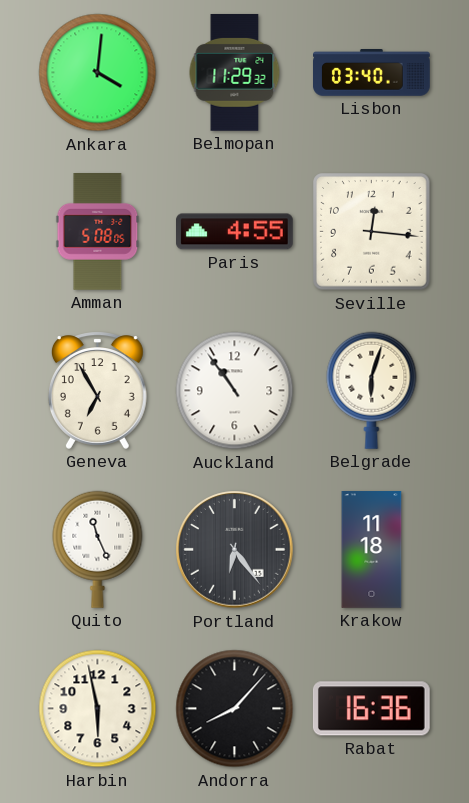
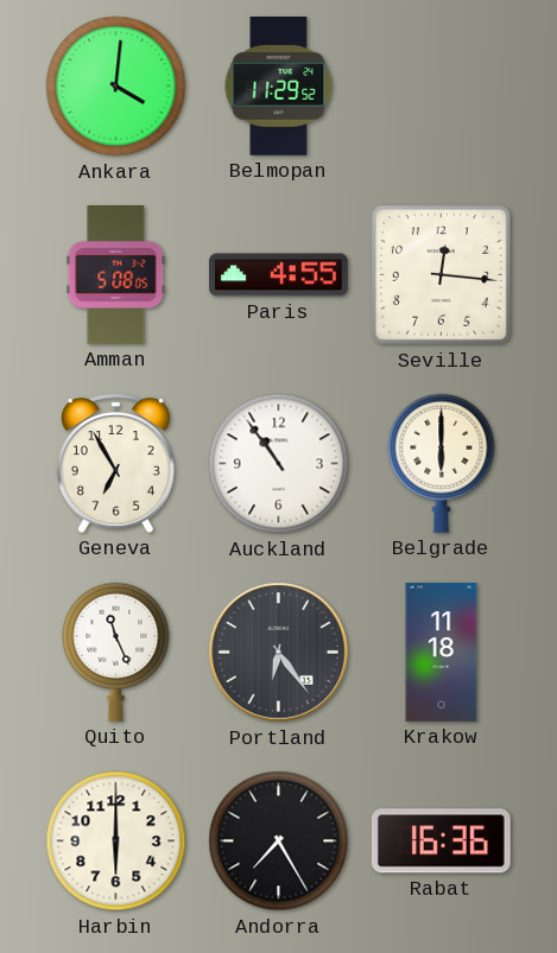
Belmopan: 11:29:32 -> 11:29:52
Lisbon: 03:40 -> none
Belgrade: 6:03 -> 6:00
Harbin: 5:58 -> 6:00
Andorra: 8:07 -> 7:25
